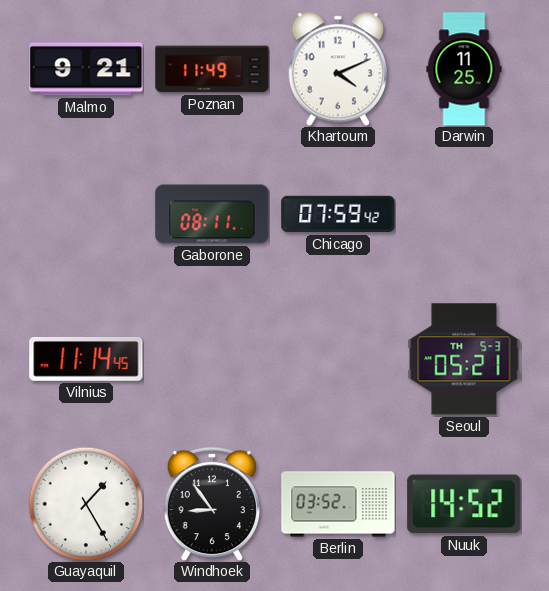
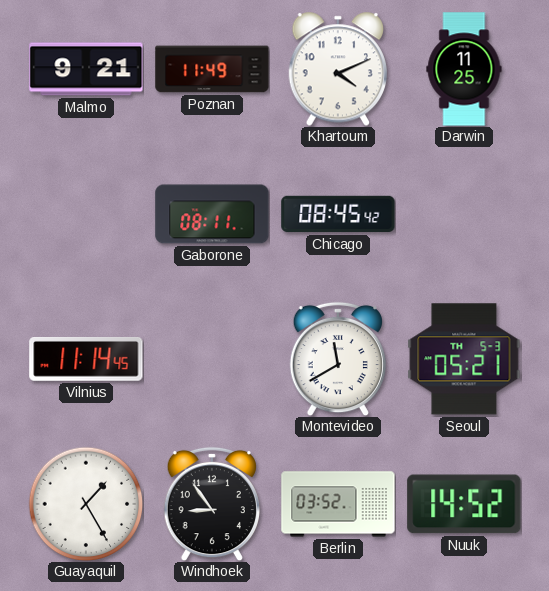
Chicago: 07:59 -> 08:45
Montevideo: none -> 11:40
